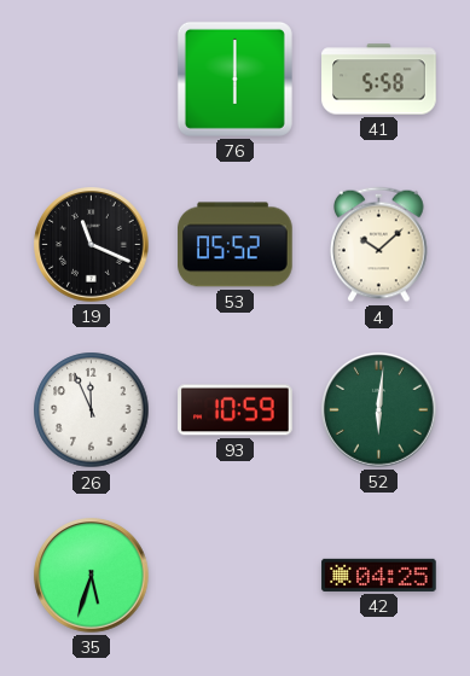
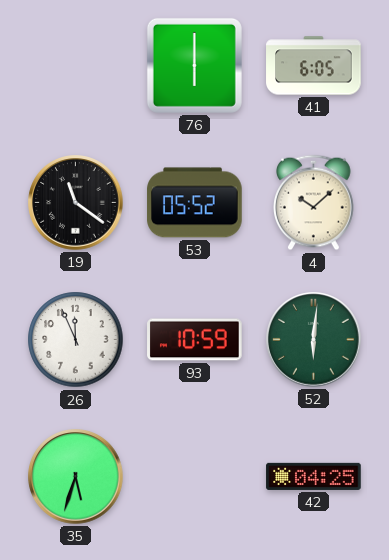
41: 5:58 -> 6:05
19: 11:19 -> 11:21
